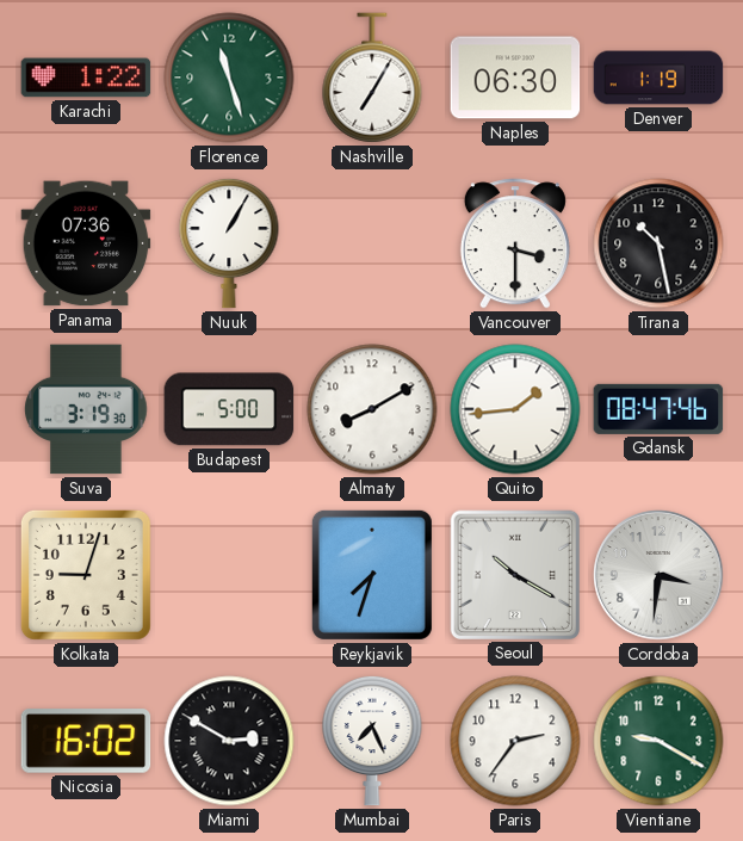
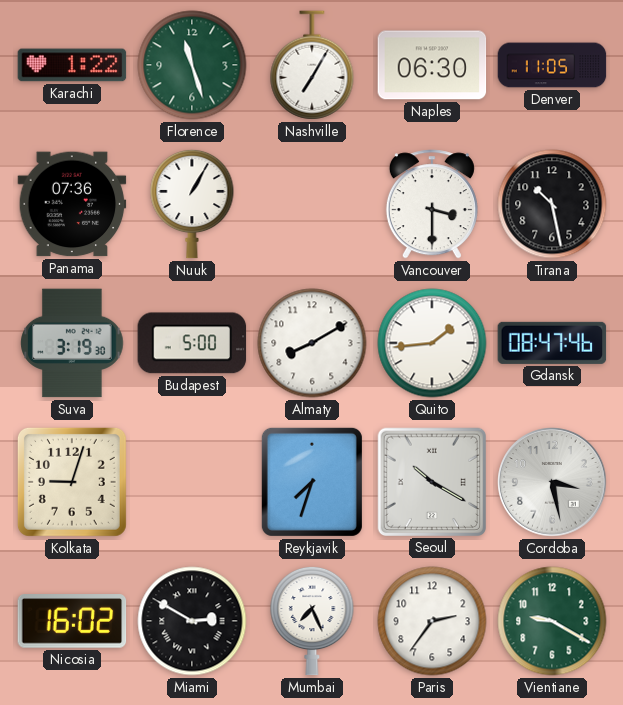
Denver: 1:19 -> 11:05
Cordoba: 3:31 -> 3:28
